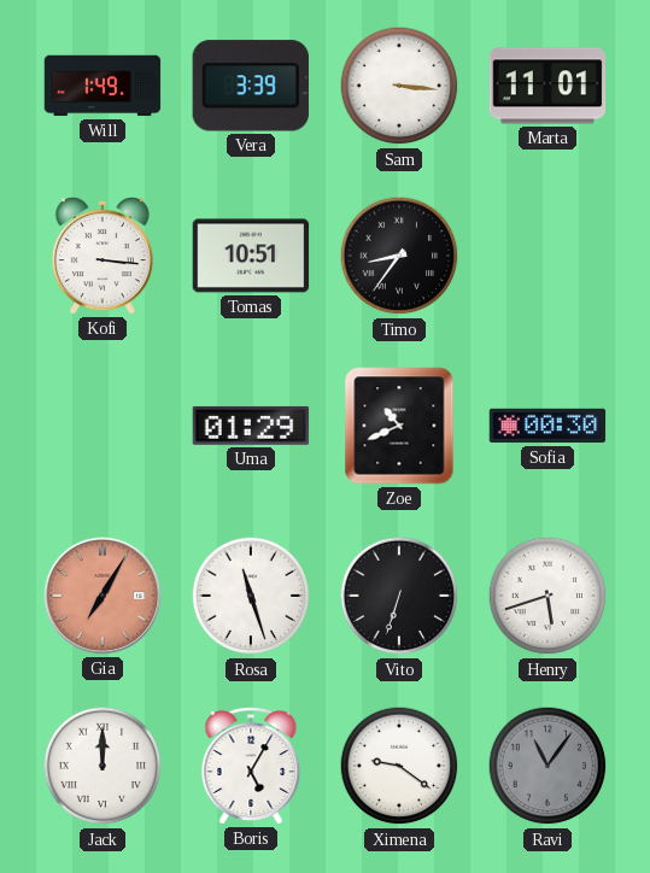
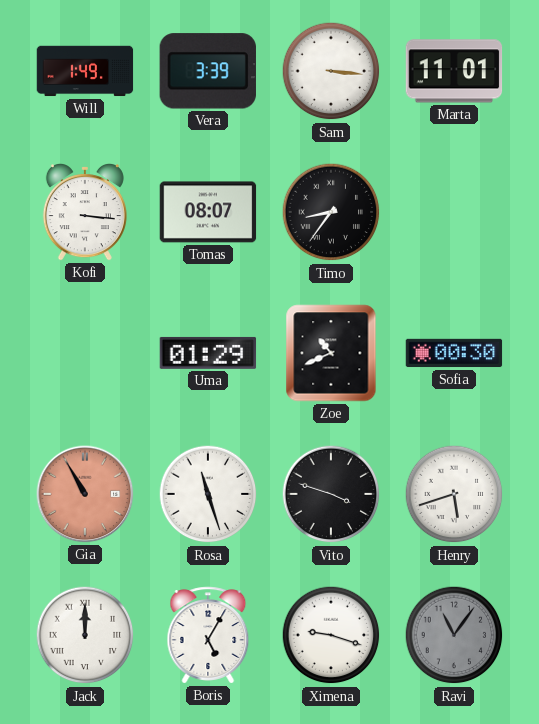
Tomas: 10:51 -> 08:07
Gia: 7:05 -> 10:55
Vito: 6:33 -> 3:48
Ximena: 9:21 -> 9:18
